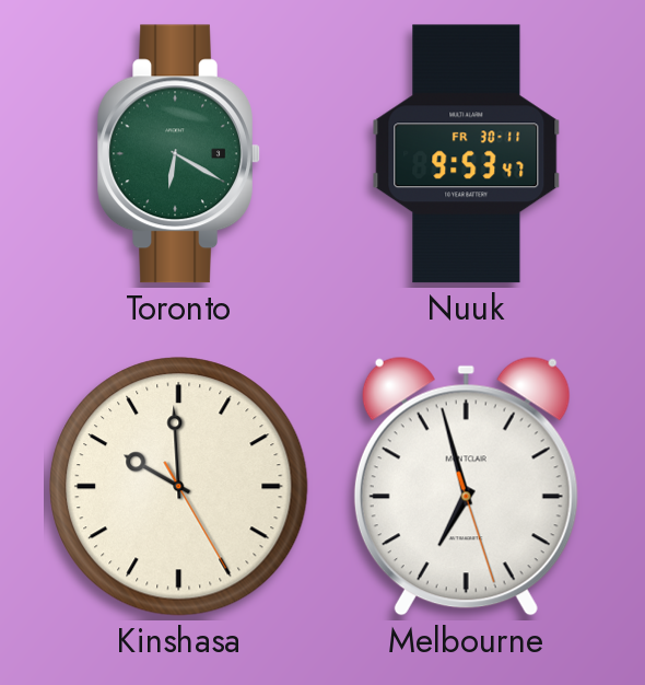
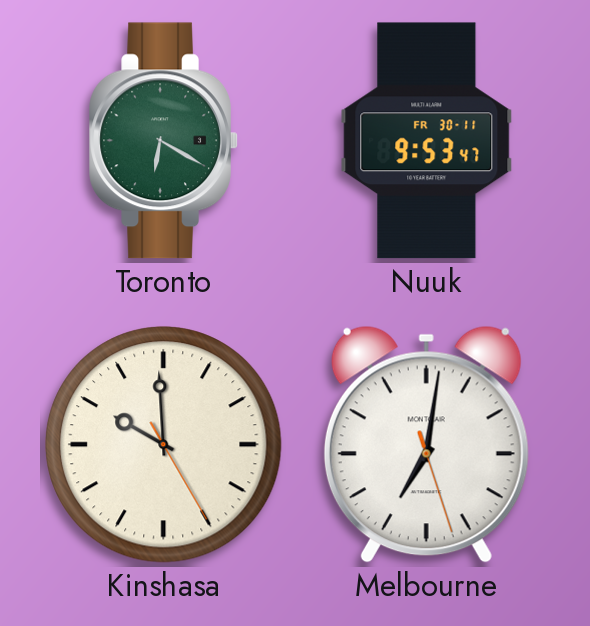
Melbourne: 6:57 -> 7:01
